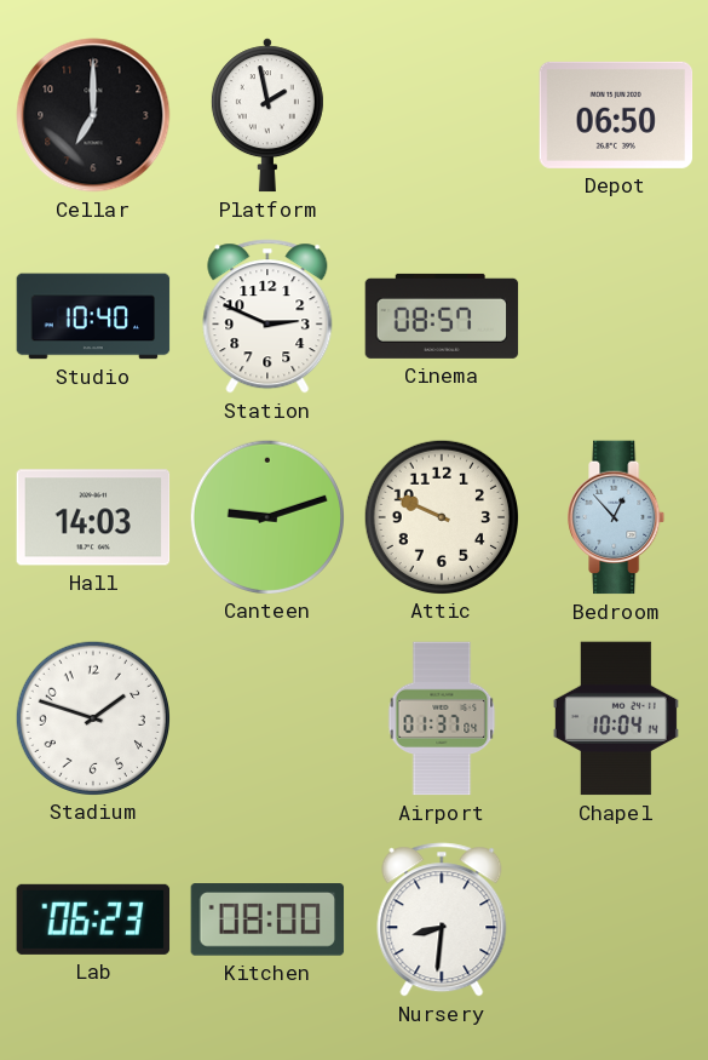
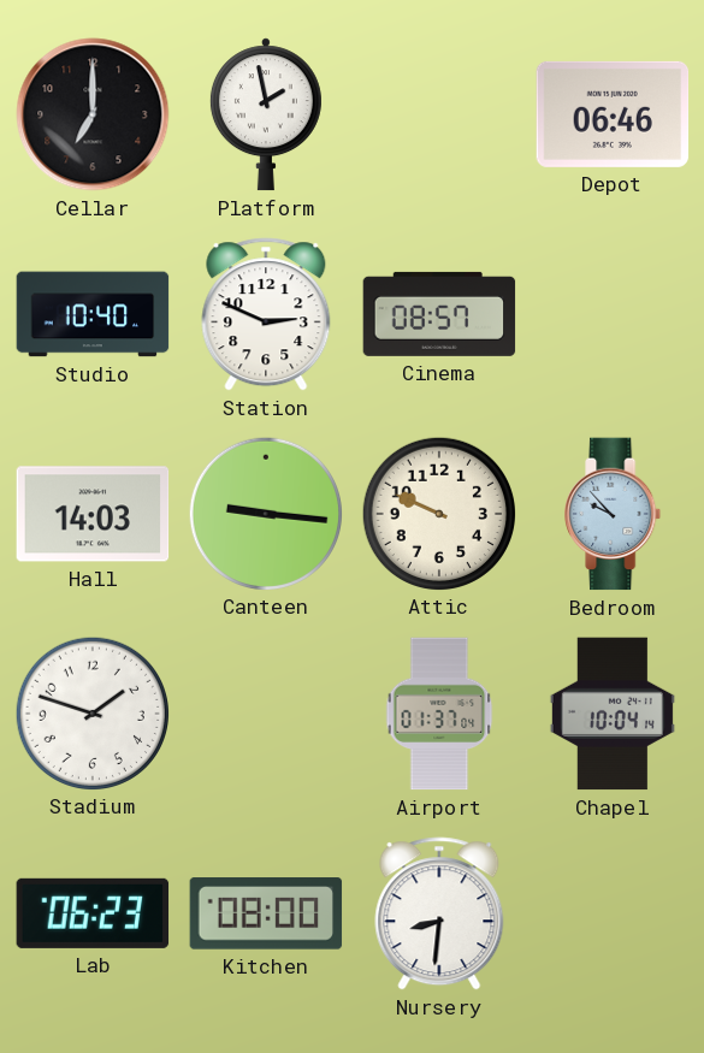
Depot: 06:50 -> 06:46
Canteen: 9:12 -> 9:16
Bedroom: 12:53 -> 9:53
